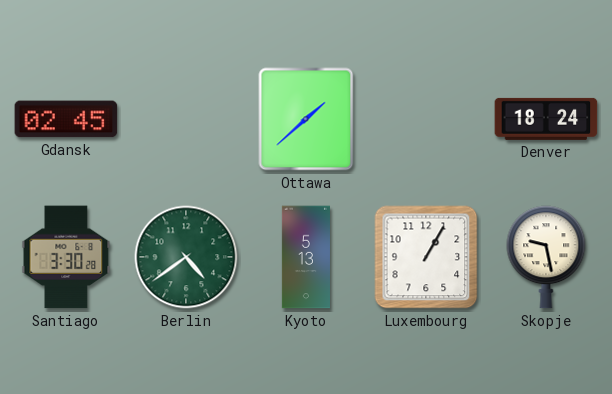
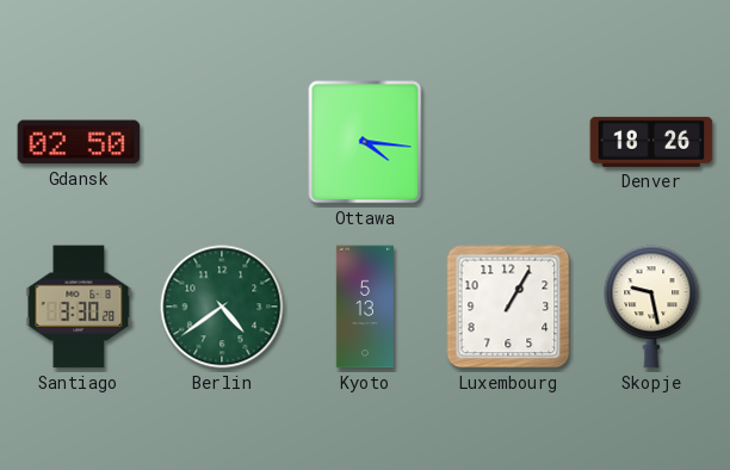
Gdansk: 02:45 -> 02:50
Ottawa: 1:38 -> 4:16
Denver: 18:24 -> 18:26
